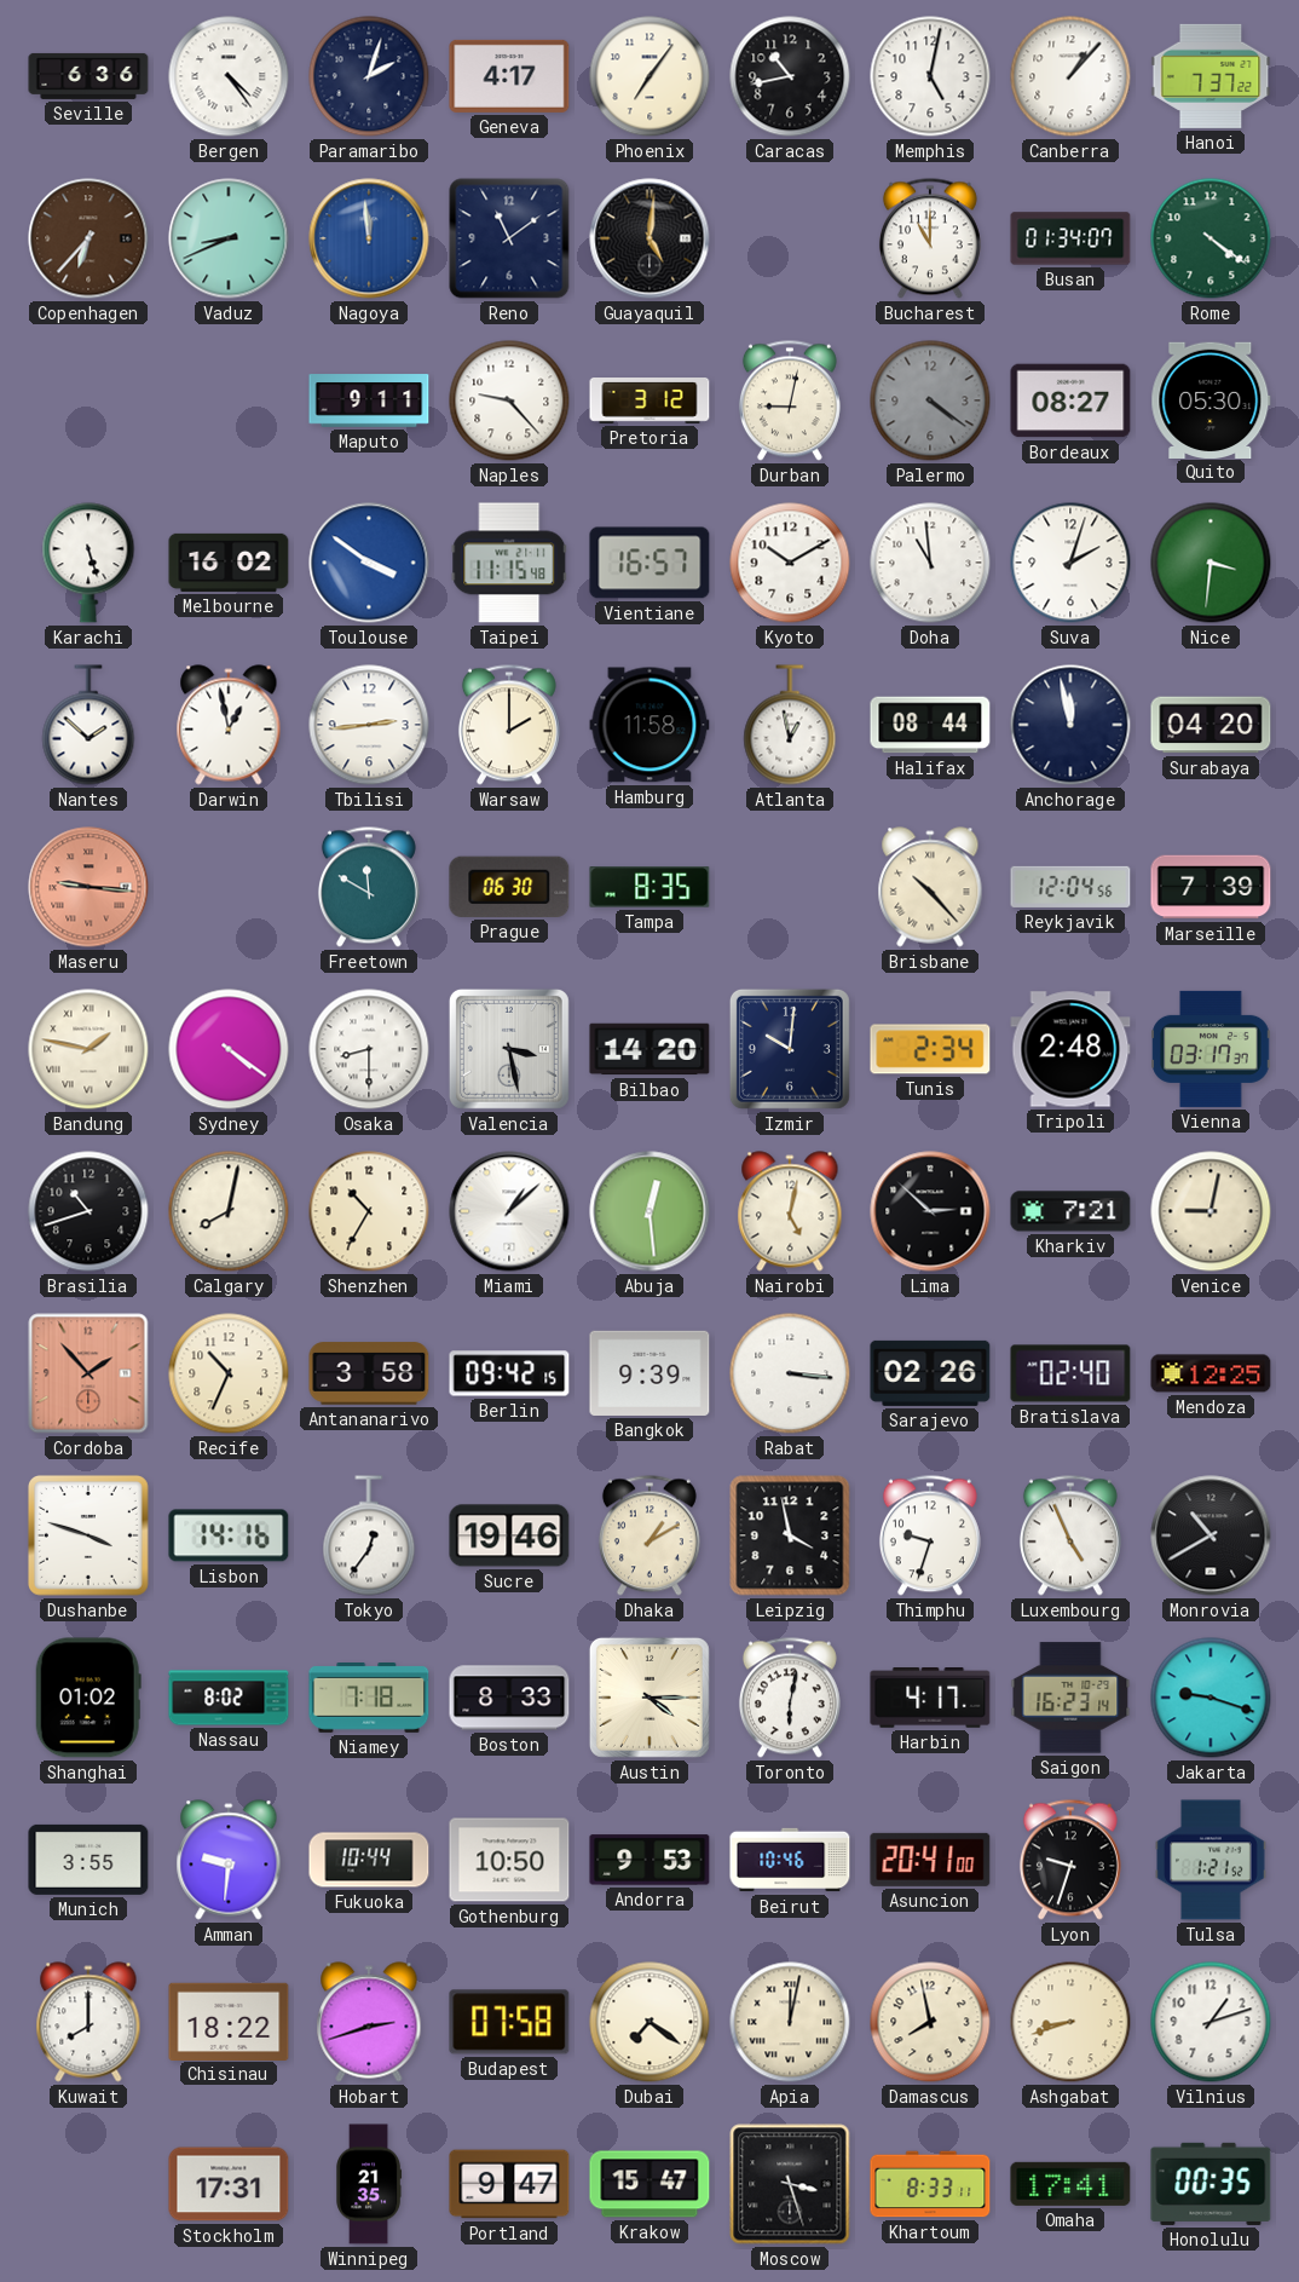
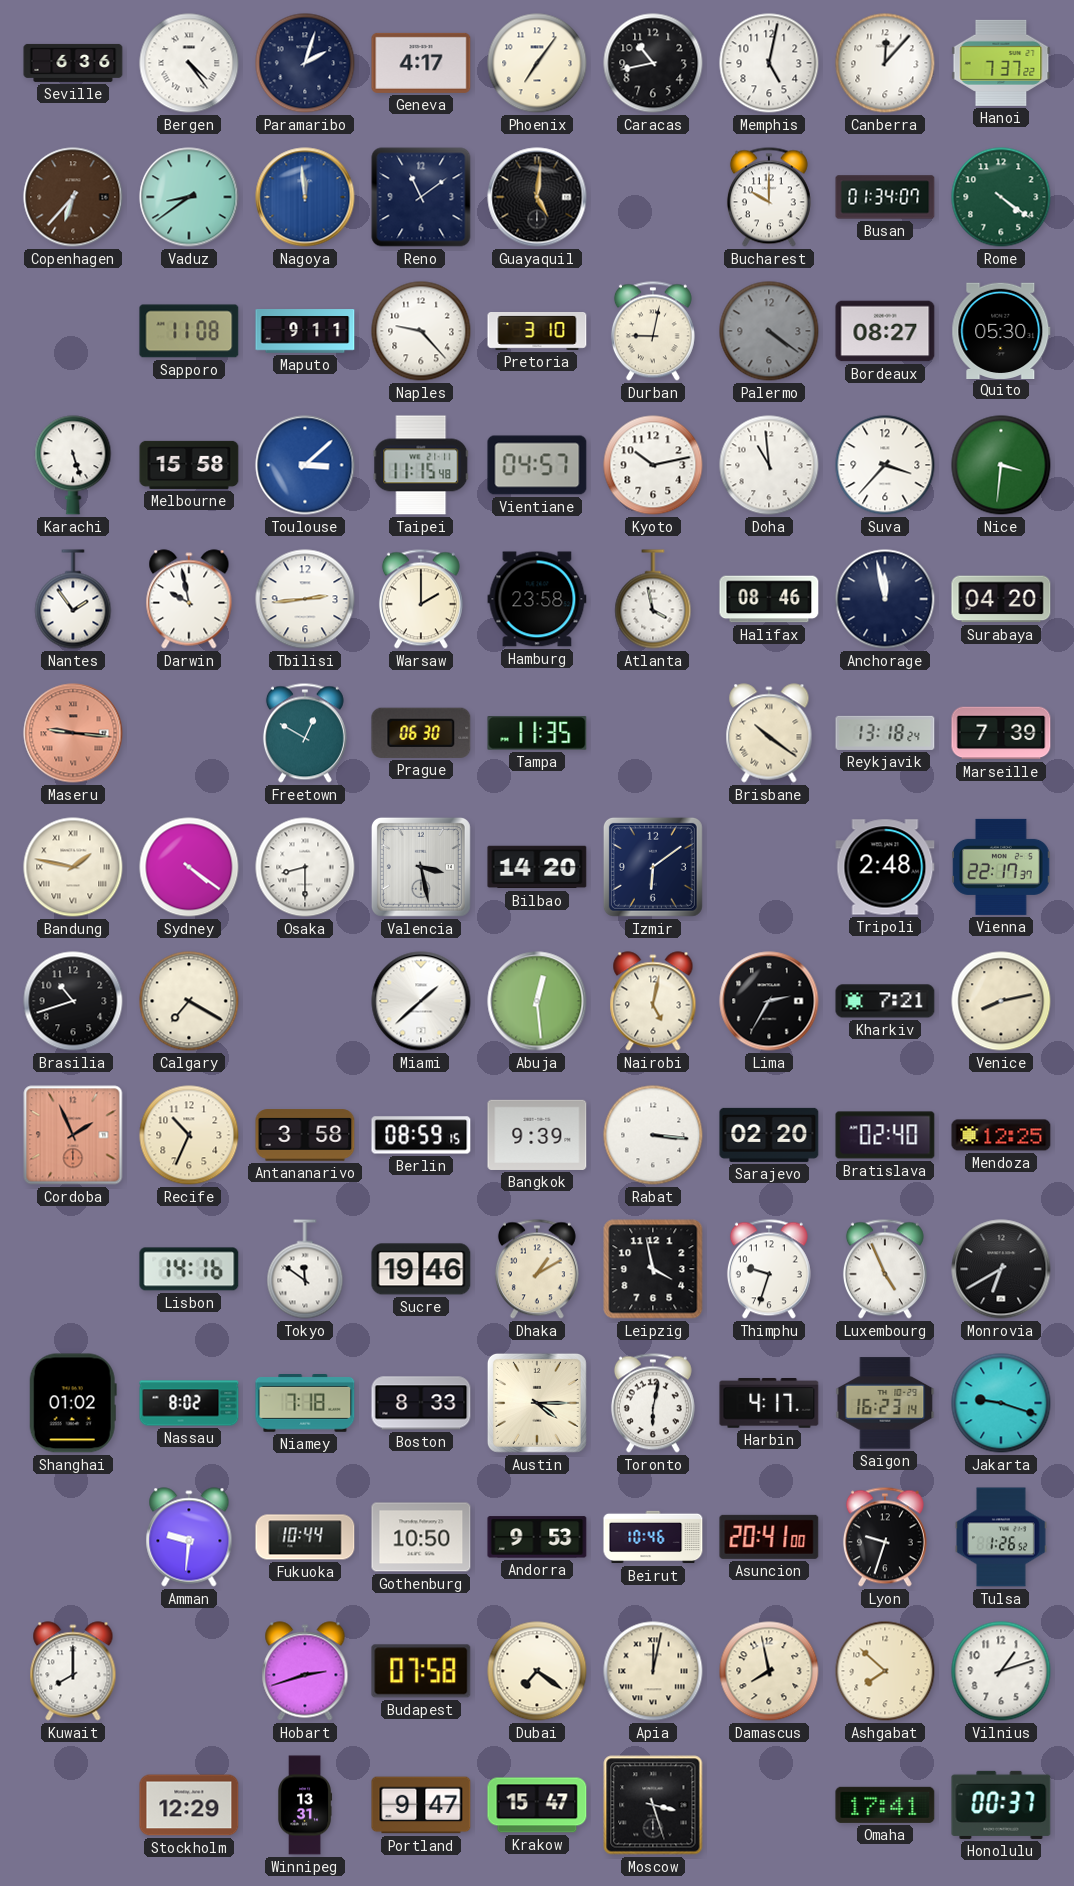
Canberra: 1:07 -> 12:07
Vaduz: 8:41 -> 8:39
Bucharest: 11:00 -> 10:00
Sapporo: none -> 11:08
Pretoria: 3:12 -> 3:10
Melbourne: 16:02 -> 15:58
Toulouse: 3:51 -> 3:08
Vientiane: 16:57 -> 04:57
Kyoto: 10:10 -> 10:13
Suva: 2:03 -> 3:37
Nantes: 1:52 -> 1:54
Darwin: 12:58 -> 9:58
Hamburg: 11:58 -> 23:58
Atlanta: 12:58 -> 3:58
Halifax: 08:44 -> 08:46
Freetown: 11:50 -> 12:50
Tampa: 8:35 -> 11:35
Brisbane: 10:23 -> 10:21
Reykjavik: 12:04 -> 13:18
Izmir: 10:01 -> 6:09
Tunis: 2:34 -> none
Vienna: 03:17 -> 22:17
Calgary: 8:02 -> 7:20
Shenzhen: 10:35 -> none
Miami: 1:08 -> 1:38
Lima: 2:52 -> 2:35
Venice: 9:02 -> 8:13
Cordoba: 1:53 -> 1:56
Berlin: 09:42 -> 08:59
Sarajevo: 02:26 -> 02:20
Dushanbe: 3:48 -> none
Tokyo: 12:36 -> 11:51
Monrovia: 10:40 -> 6:40
Munich: 3:55 -> none
Tulsa: 1:21 -> 1:26
Chisinau: 18:22 -> none
Ashgabat: 8:42 -> 7:52
Stockholm: 17:31 -> 12:29
Winnipeg: 21:35 -> 13:31
Khartoum: 8:33 -> none
Honolulu: 00:35 -> 00:37
